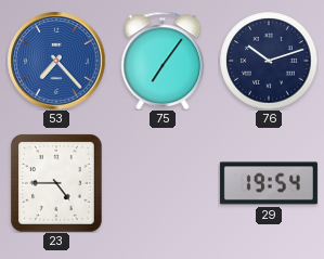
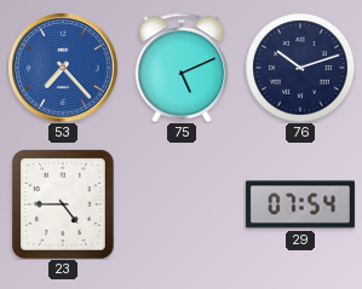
75: 7:06 -> 5:11
29: 19:54 -> 07:54
